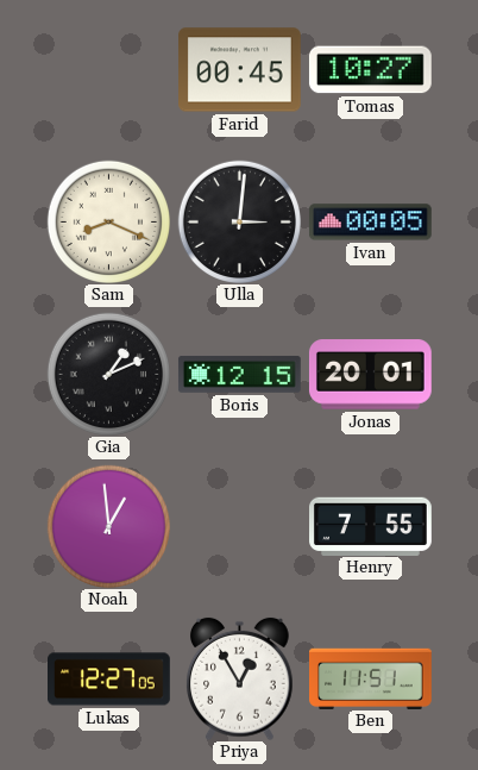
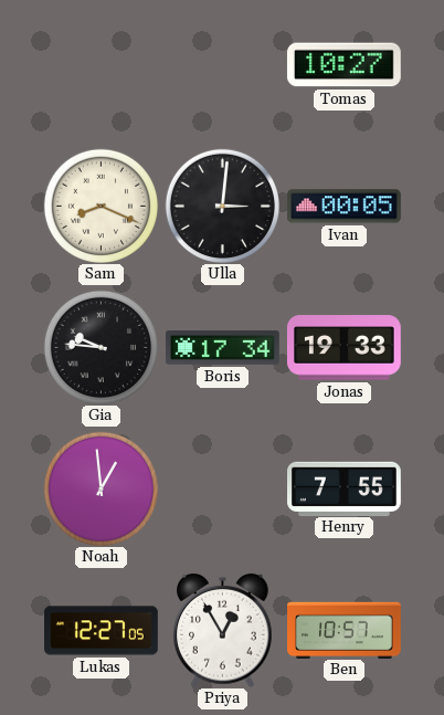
Farid: 00:45 -> none
Gia: 1:11 -> 9:46
Boris: 12:15 -> 17:34
Jonas: 20:01 -> 19:33
Ben: 11:51 -> 10:57
